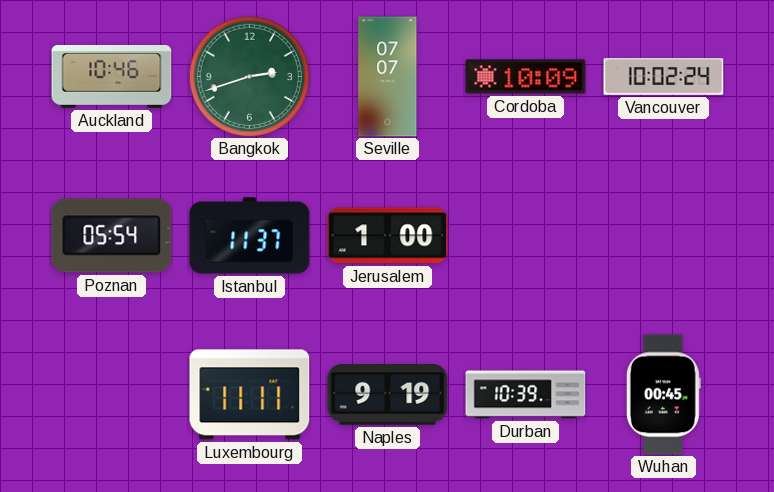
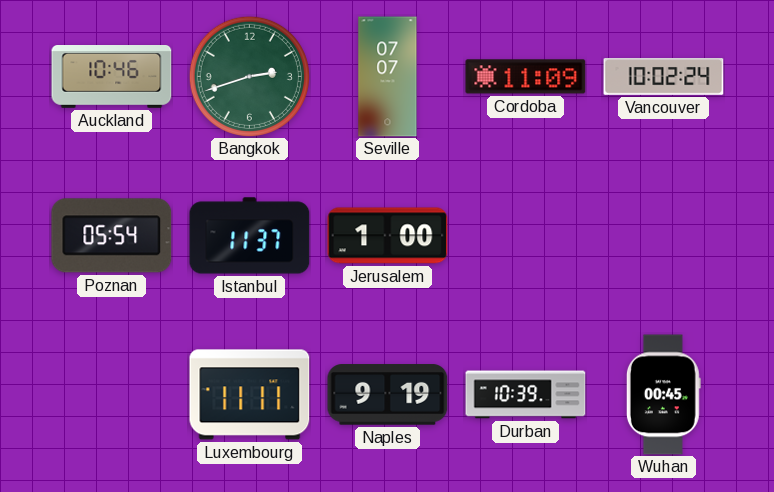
Cordoba: 10:09 -> 11:09
